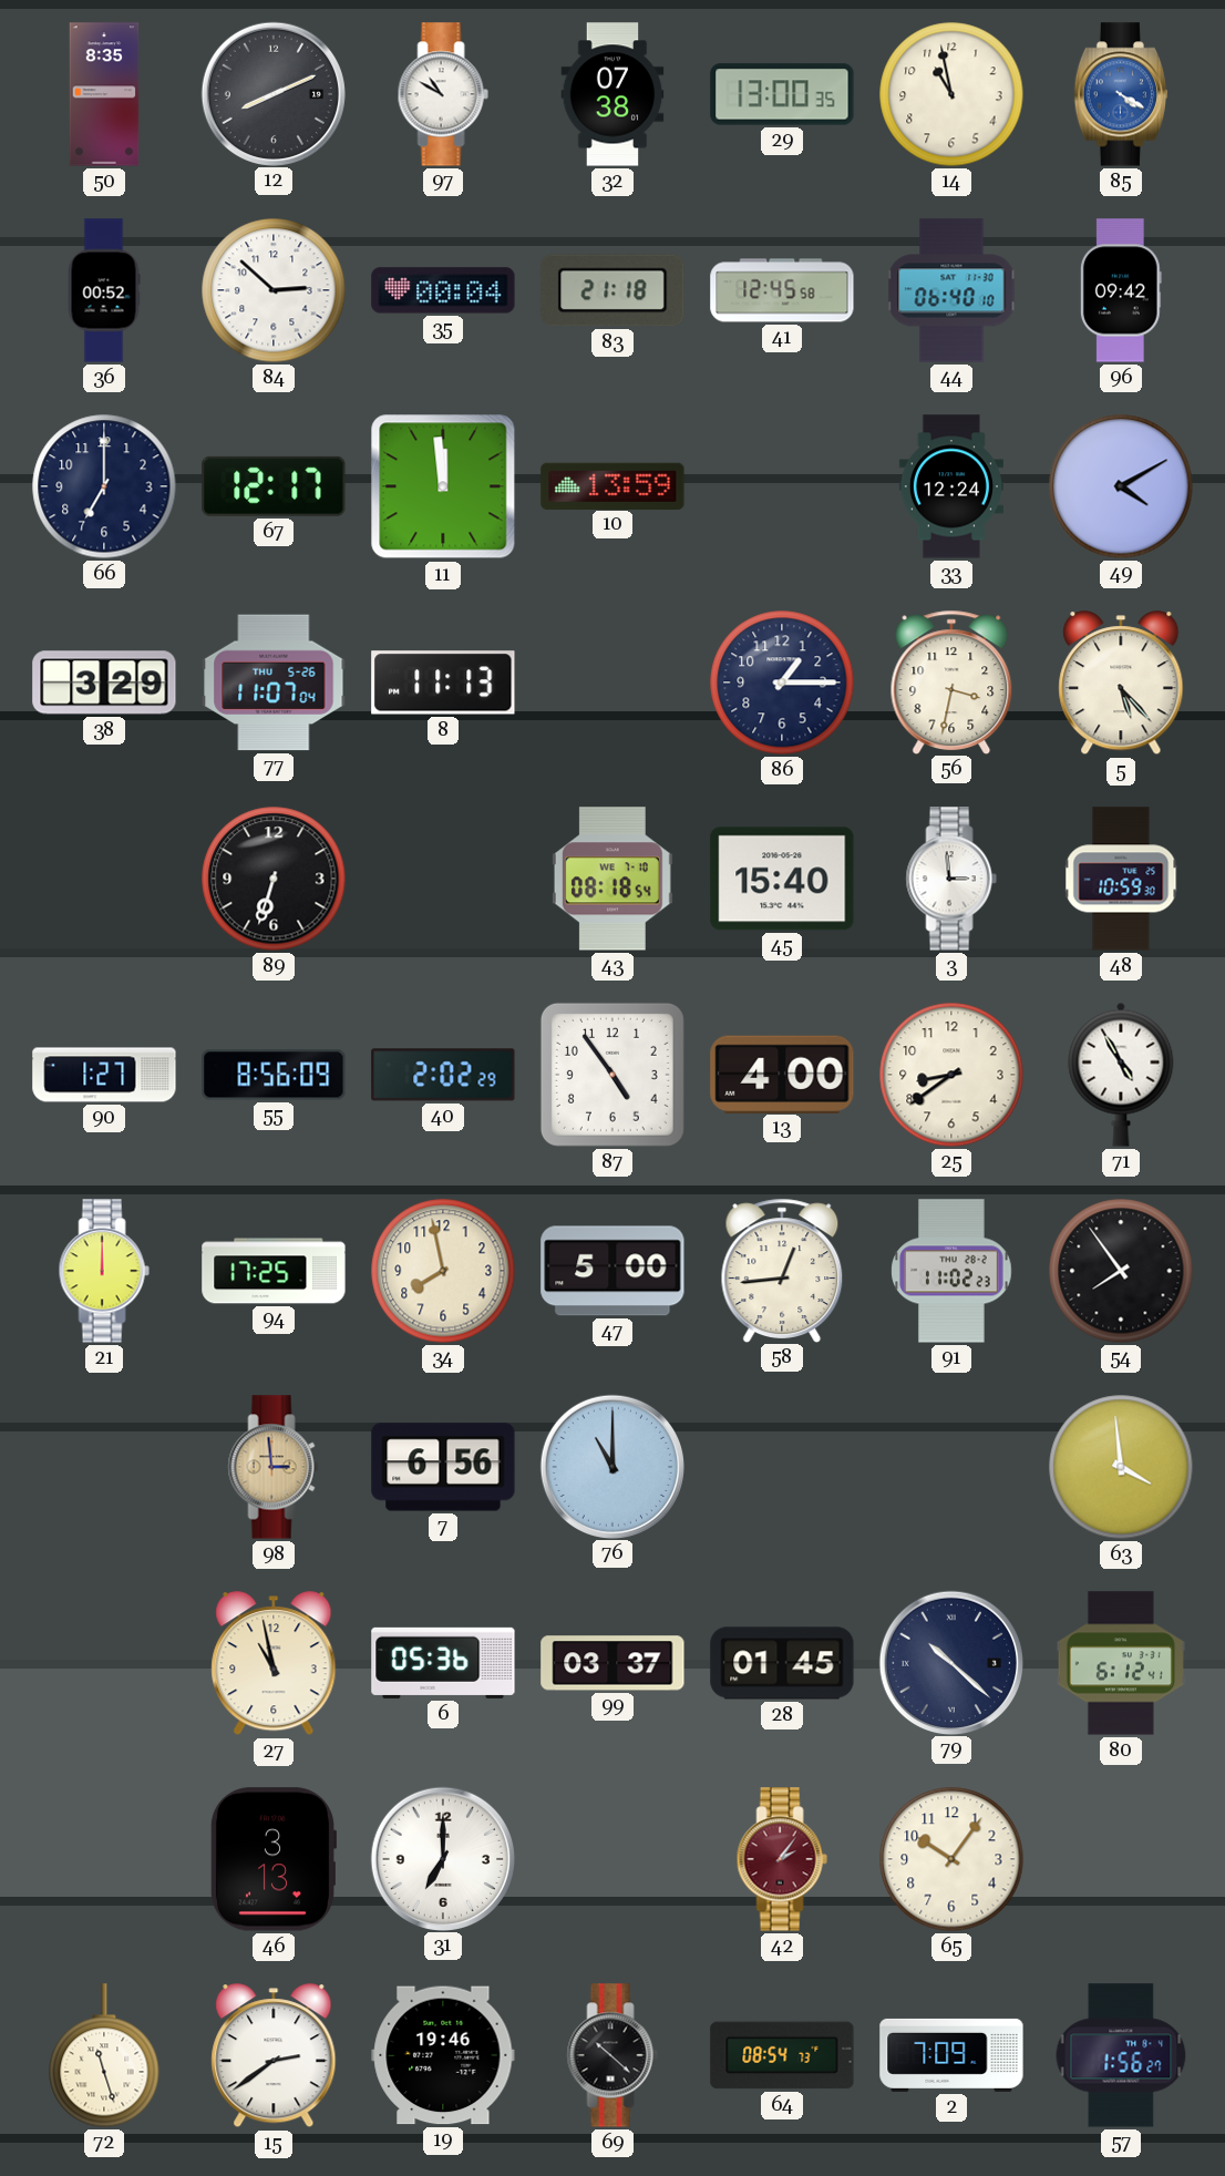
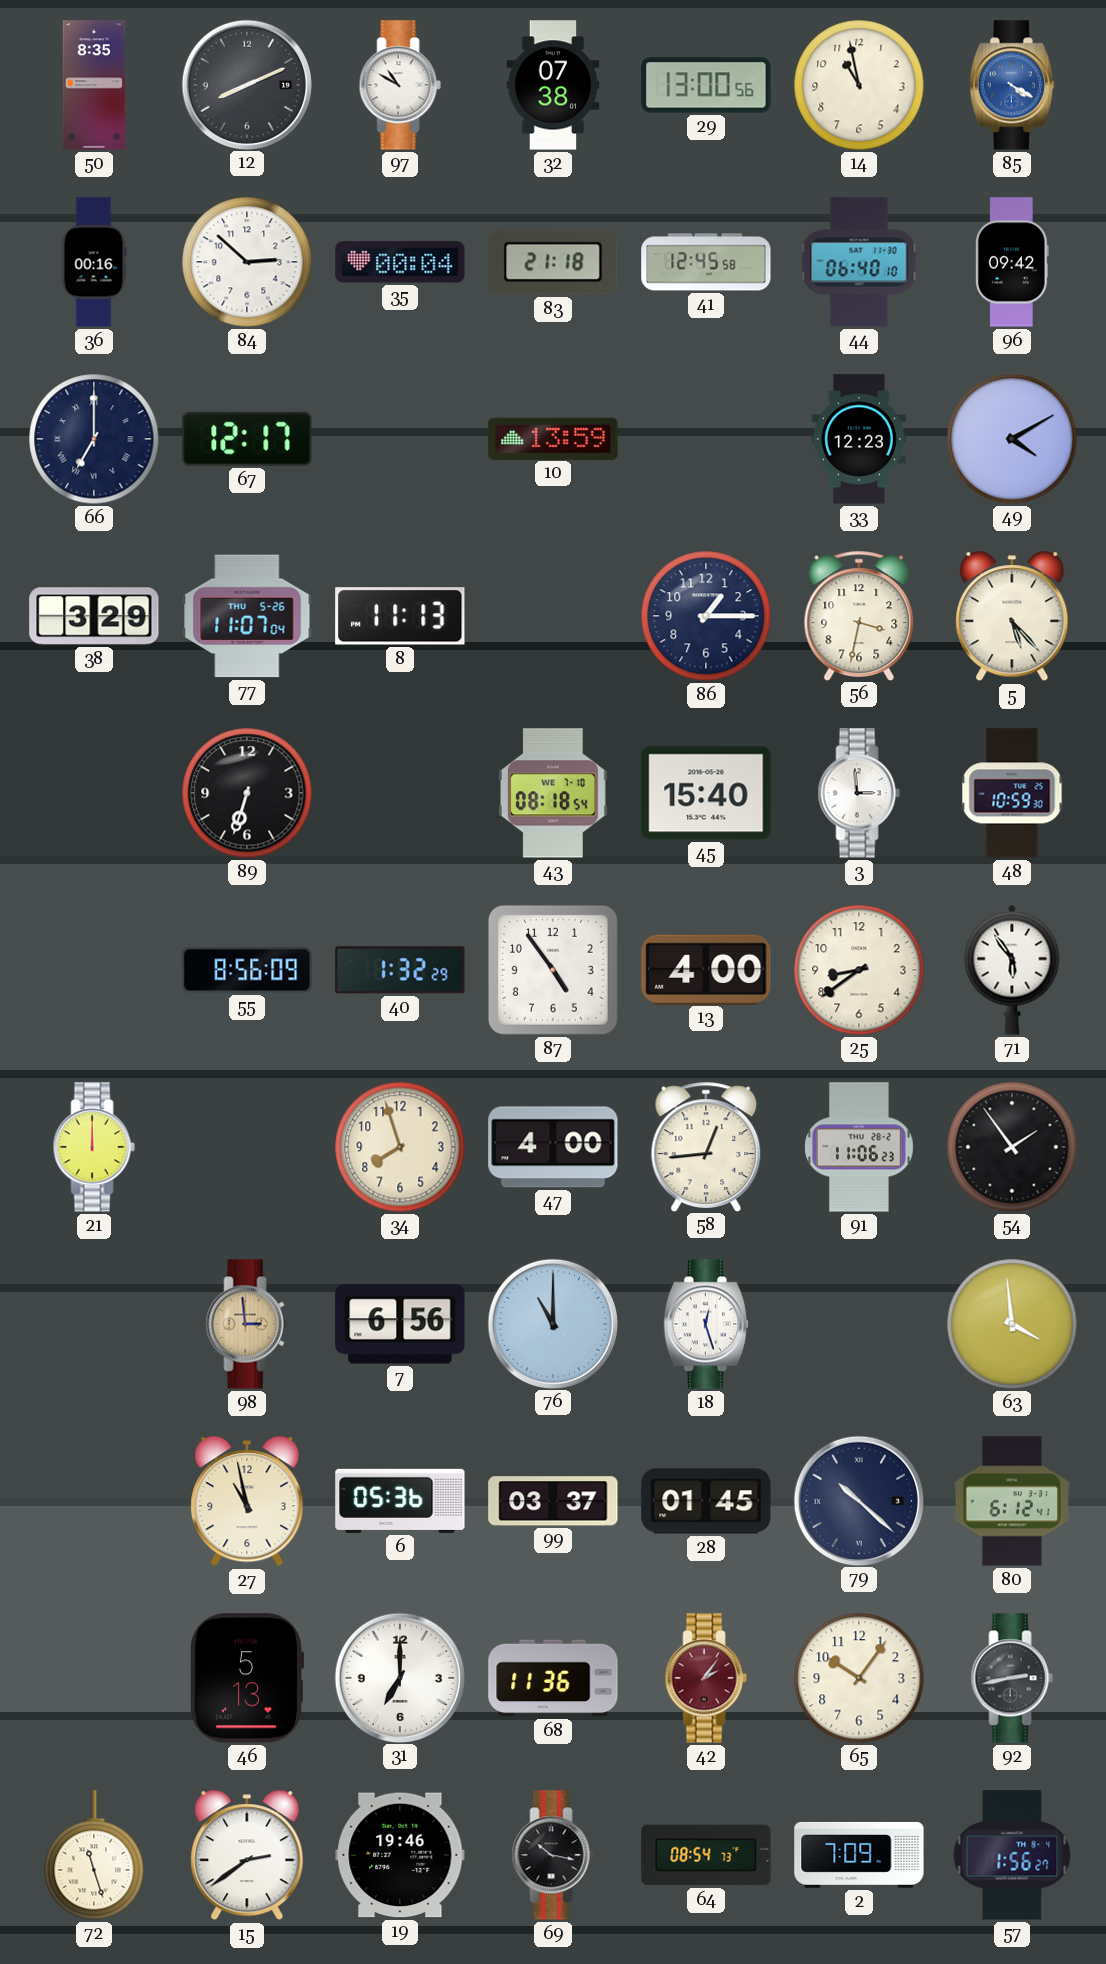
29: 13:00:35 -> 13:00:56
36: 00:52 -> 00:16
66 numerals: Arabic -> Roman
11: 11:59 -> none
33: 12:24 -> 12:23
90: 1:27 -> none
40: 2:02 -> 1:32
71: 4:55 -> 5:54
94: 17:25 -> none
34: 7:58 -> 7:57
47: 5:00 -> 4:00
91: 11:02 -> 11:06
54: 7:54 -> 1:54
18: none -> 12:27
46: 3:13 -> 5:13
68: none -> 11:36
92: none -> 2:43
69: 10:22 -> 10:17
